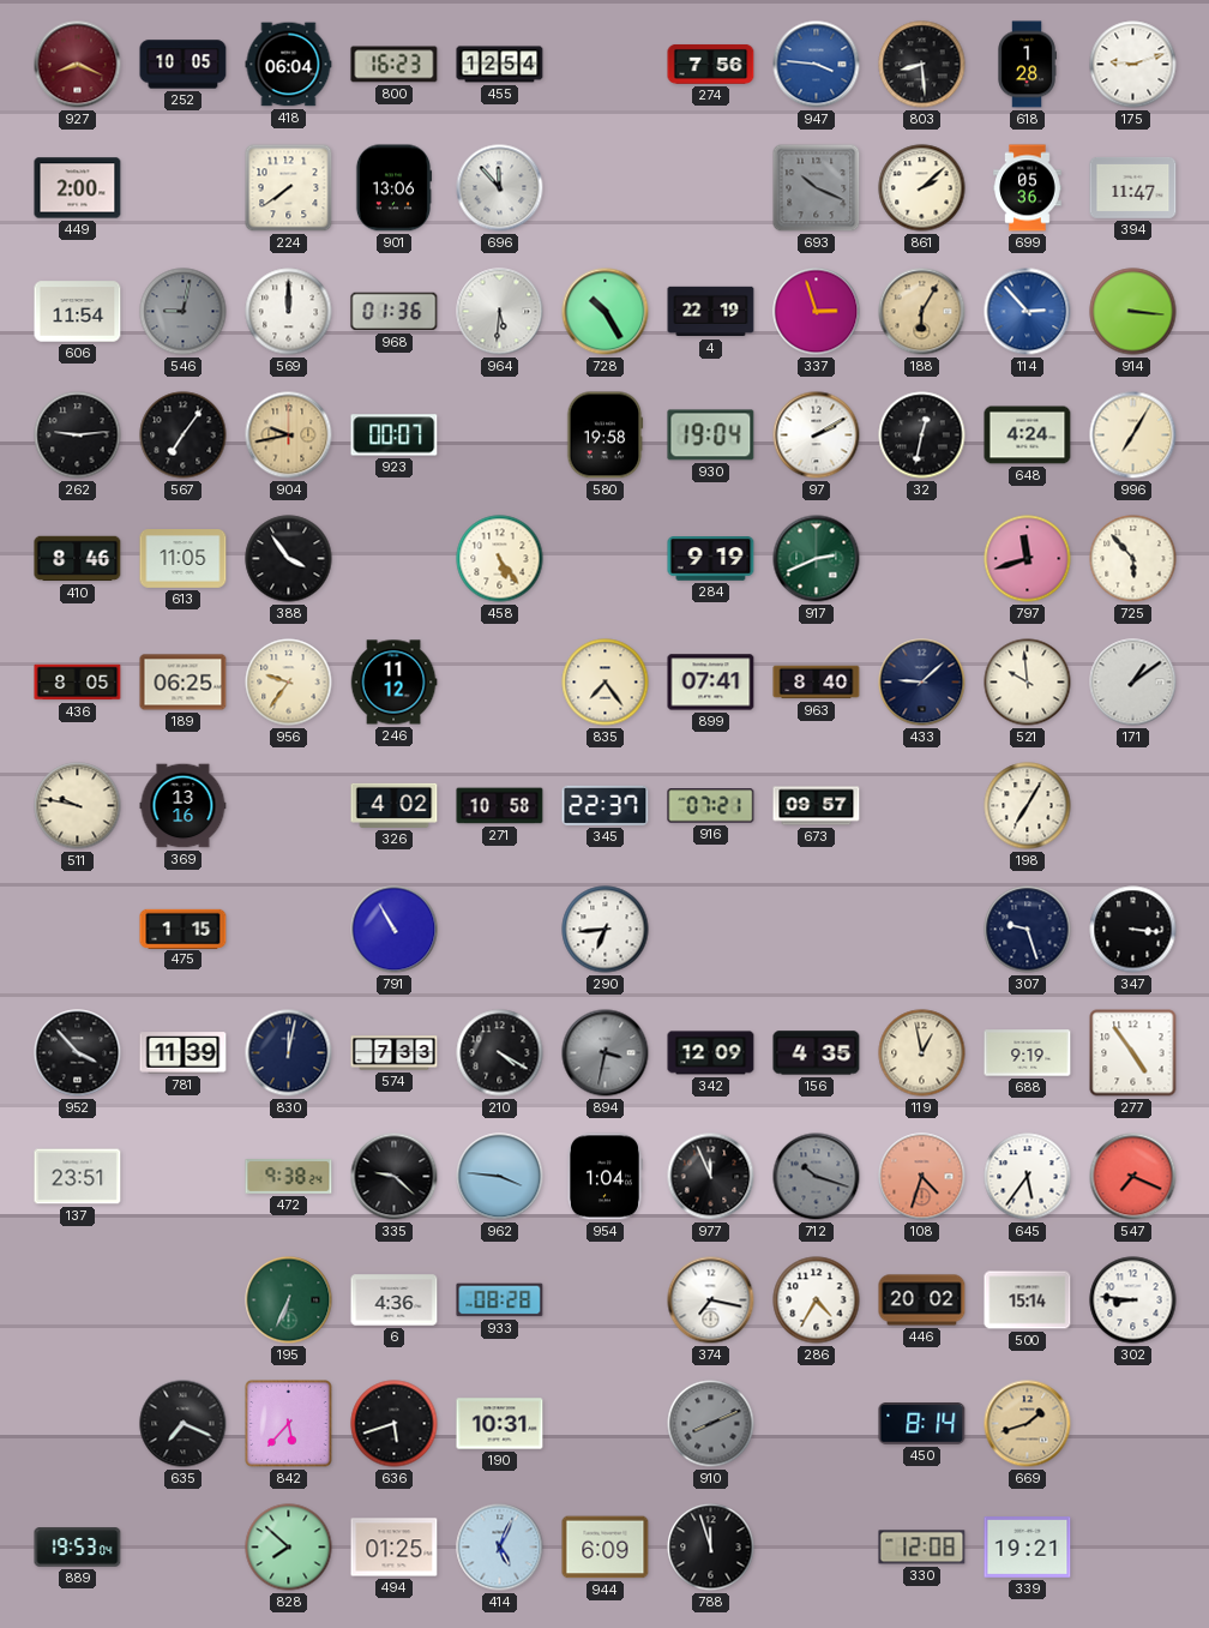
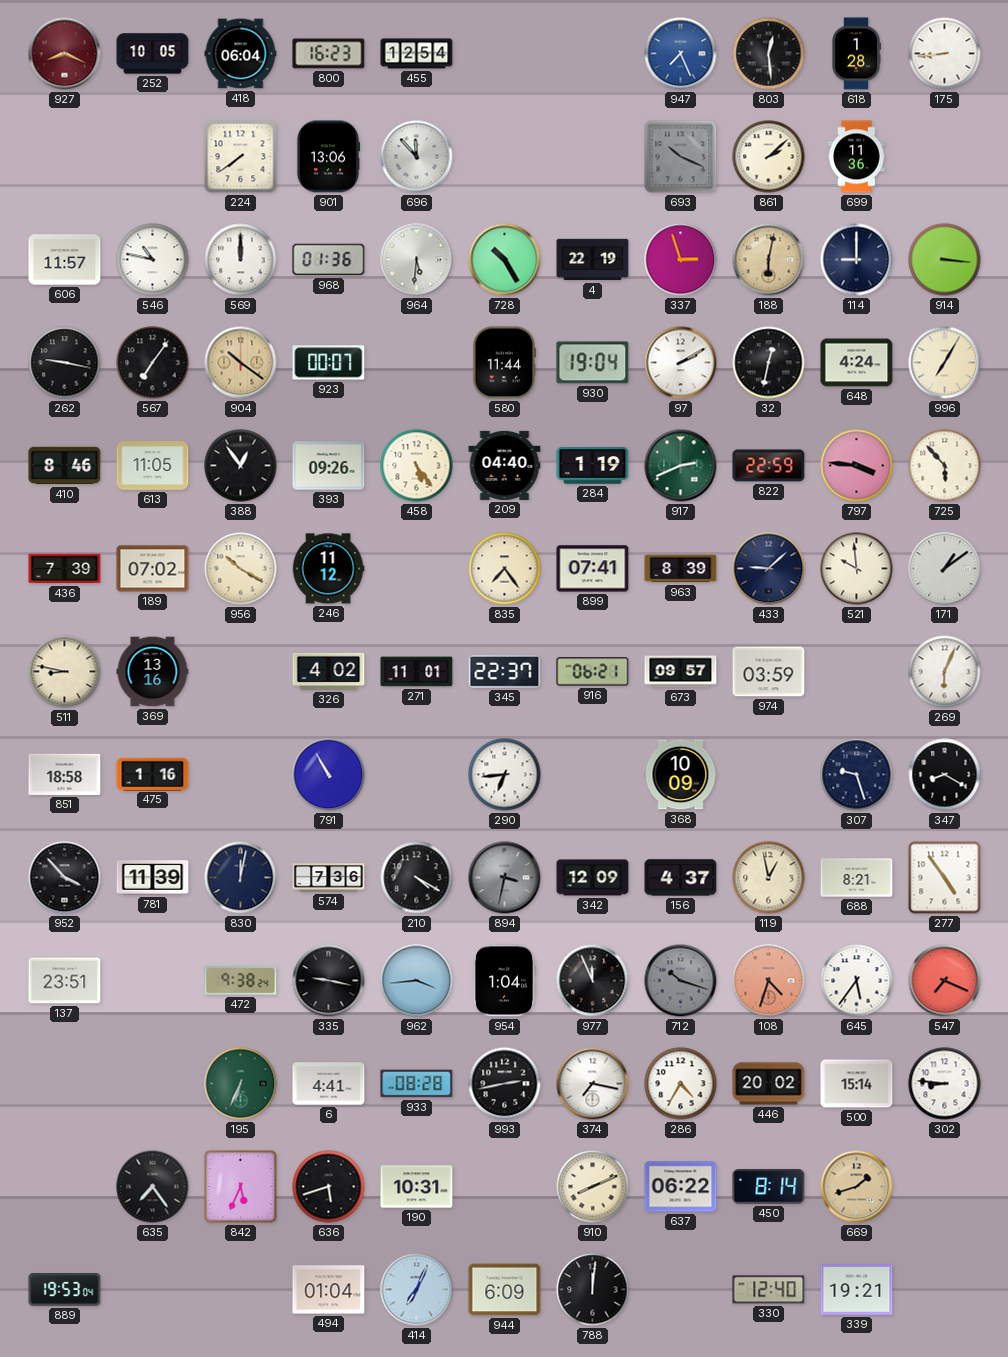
274: 7:56 -> none
947: 3:46 -> 7:26
803: 8:29 -> 12:29
175: 9:12 -> 8:44
449: 2:00 -> none
699: 05:36 -> 11:36
394: 11:47 -> none
606: 11:54 -> 11:57
546: 9:02 -> 10:47
546 dial: grey -> white
188: 6:05 -> 6:02
114: 2:53 -> 9:00
114 dial: blue -> navy
262: 9:14 -> 9:17
904: 9:43 -> 10:21
580: 19:58 -> 11:44
388: 3:54 -> 12:54
393: none -> 09:26
209: none -> 04:40
284: 9:19 -> 1:19
822: none -> 22:59
797: 11:42 -> 3:46
436: 8:05 -> 7:39
189: 06:25 -> 07:02
956: 9:36 -> 10:20
963: 8:40 -> 8:39
511: 9:47 -> 8:47
271: 10:58 -> 11:01
916: 07:21 -> 06:21
974: none -> 03:59
198: 7:05 -> none
269: none -> 6:04
851: none -> 18:58
475: 1:15 -> 1:16
368: none -> 10:09
347: 3:16 -> 8:20
574: 7:33 -> 7:36
156: 4:35 -> 4:37
688: 9:19 -> 8:21
335: 9:22 -> 9:17
962: 3:46 -> 3:44
6: 4:36 -> 4:41
993: none -> 2:43
635: 7:19 -> 7:24
842: 5:37 -> 5:34
910 dial: grey -> cream
637: none -> 06:22
828: 7:52 -> none
494: 01:25 -> 01:04
414: 5:04 -> 7:04
788: 11:57 -> 12:01
330: 12:08 -> 12:40
